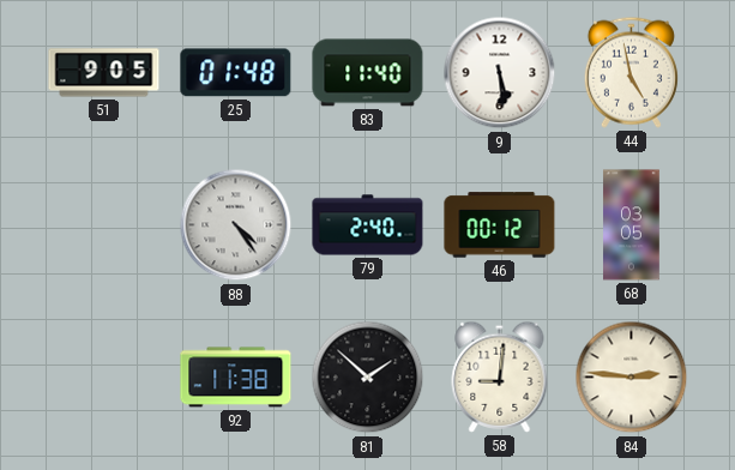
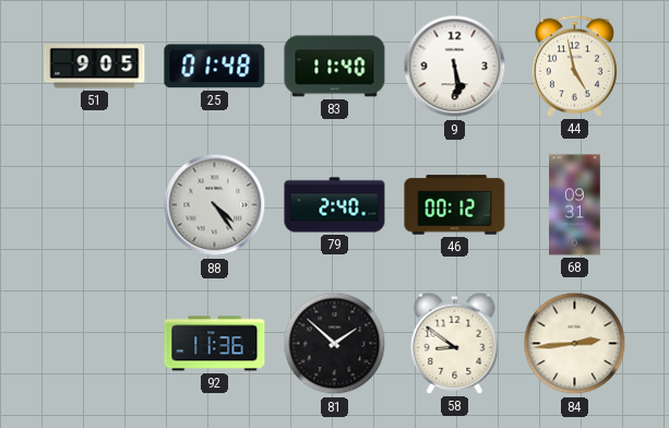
68: 03:05 -> 09:31
92: 11:38 -> 11:36
58: 9:01 -> 8:51
84: 2:46 -> 2:44
